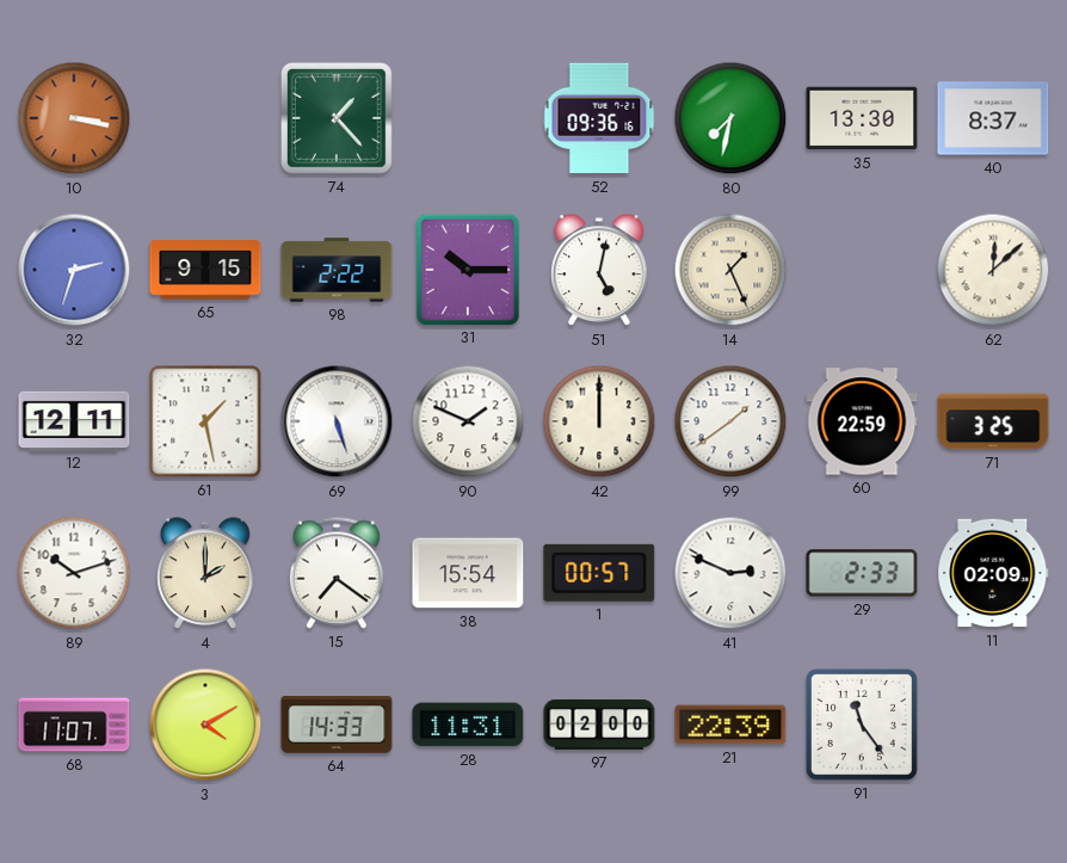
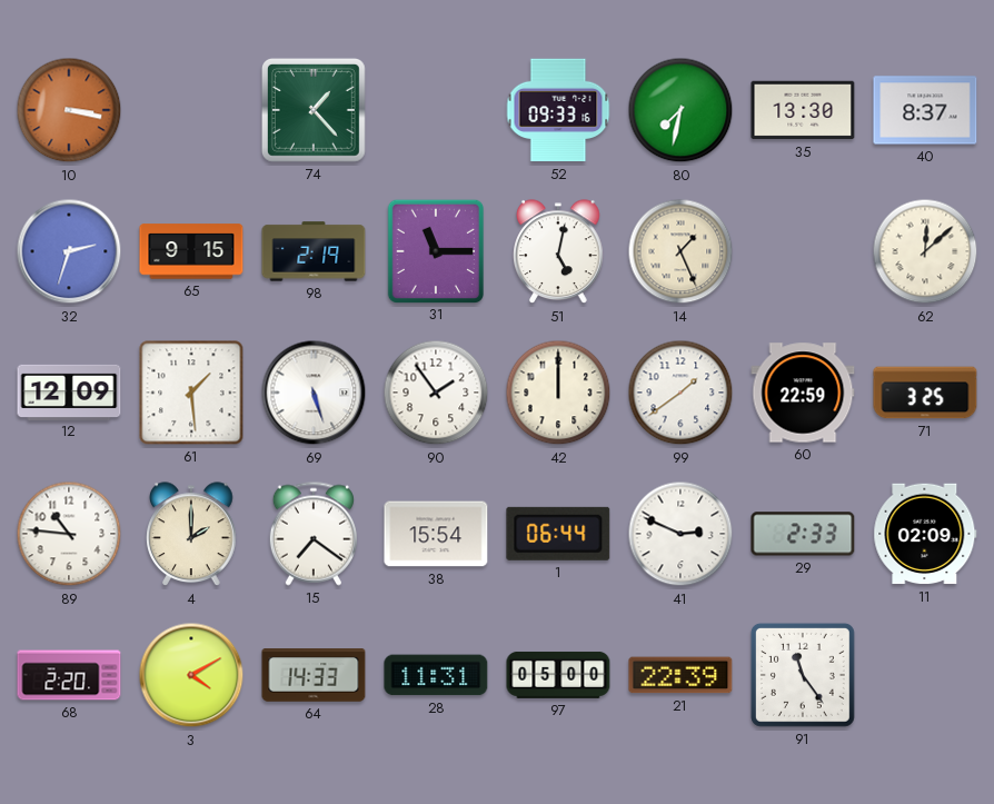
52: 09:36 -> 09:33
98: 2:22 -> 2:19
31: 10:15 -> 11:15
12: 12:11 -> 12:09
61: 1:28 -> 1:29
90: 1:49 -> 1:54
89: 10:12 -> 10:46
1: 00:57 -> 06:44
68: 11:07 -> 2:20
97: 02:00 -> 05:00
